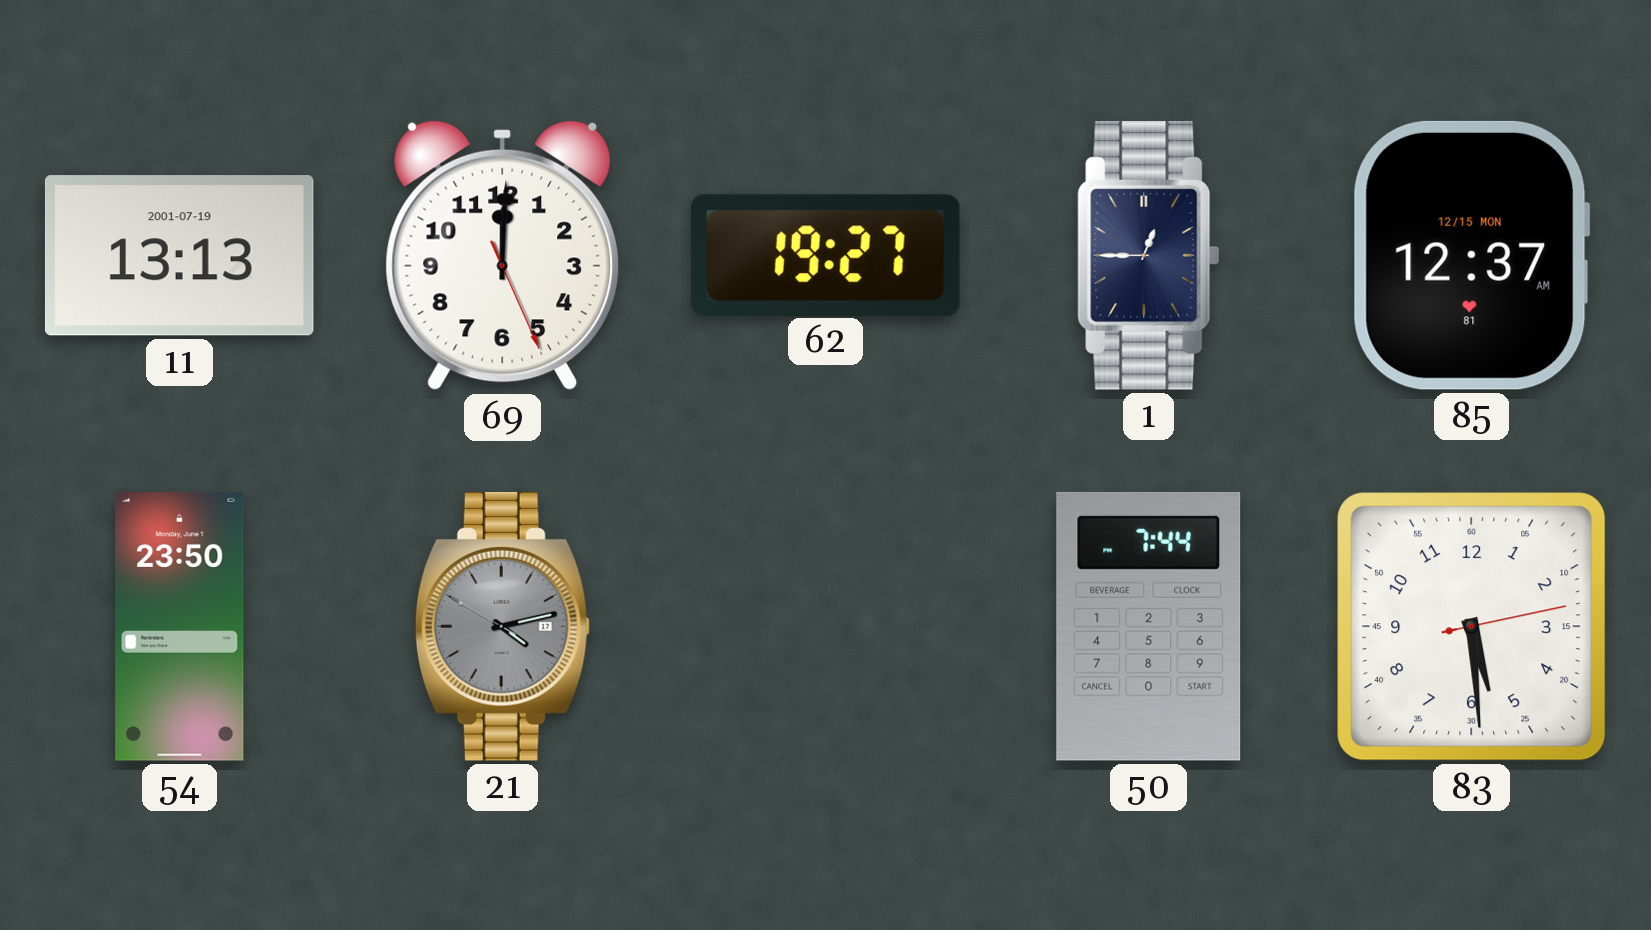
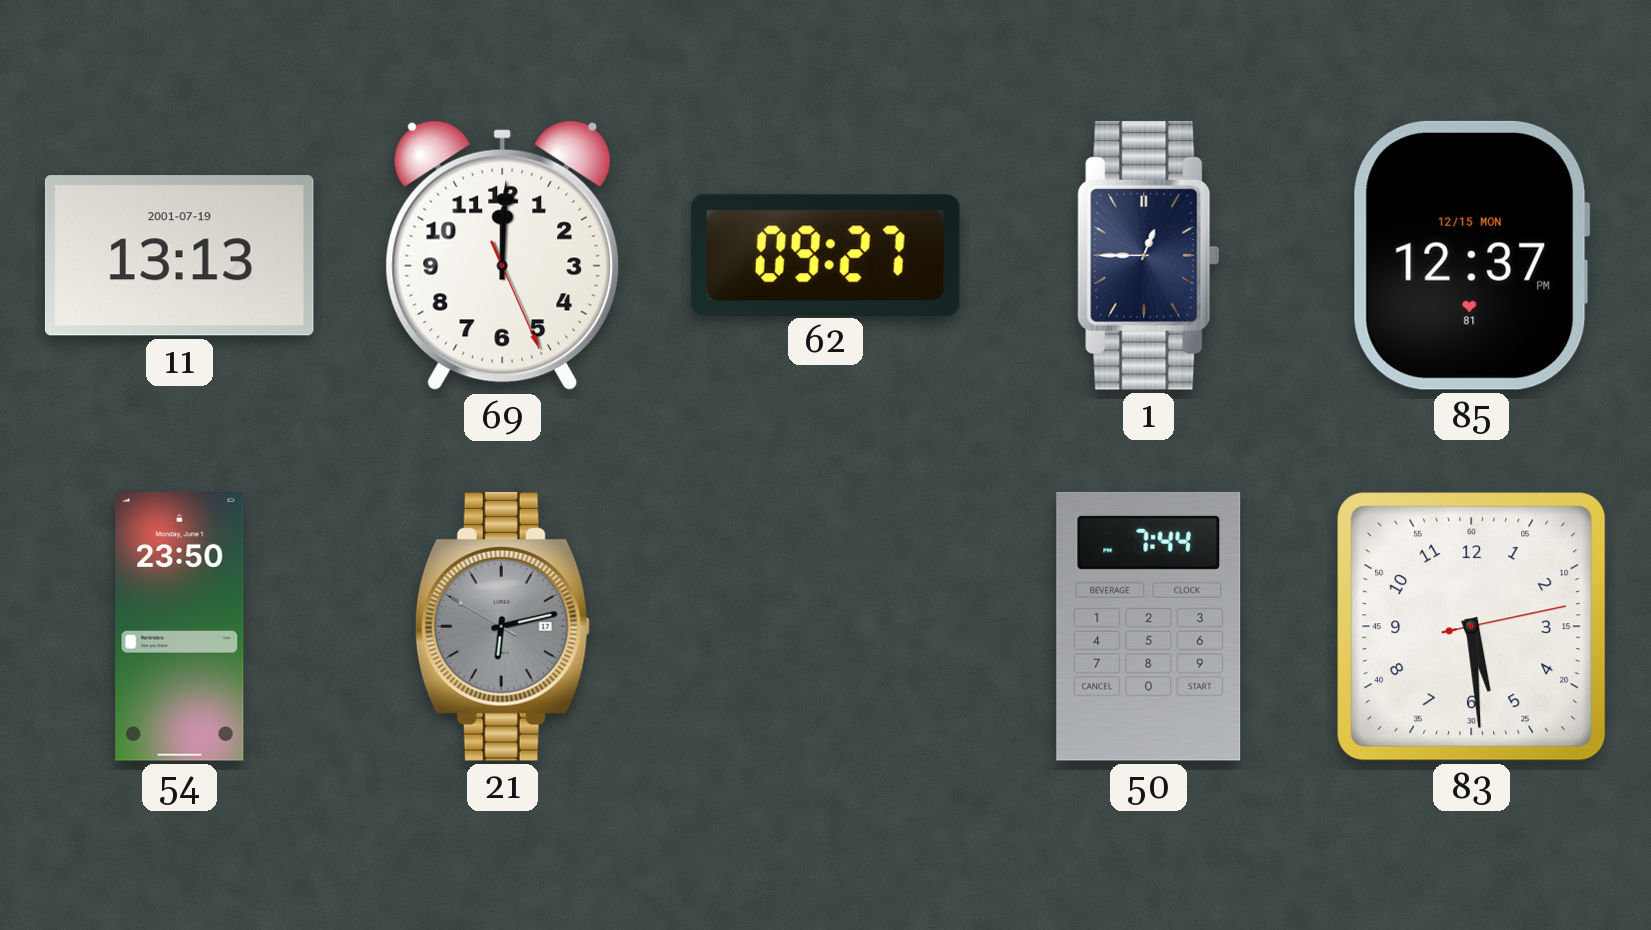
62: 19:27 -> 09:27
85: 12:37 AM -> 12:37 PM
21: 4:12 -> 6:12
